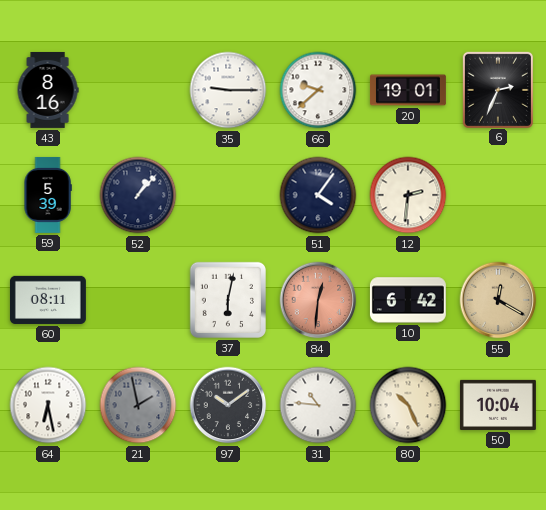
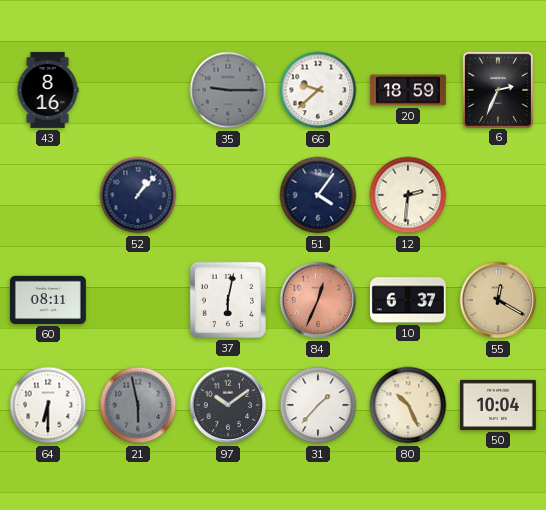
35 dial: white -> grey
20: 19:01 -> 18:59
59: 5:39 -> none
84: 12:31 -> 12:34
10: 6:42 -> 6:37
64: 6:28 -> 6:30
21: 1:58 -> 5:58
31: 10:46 -> 1:37
